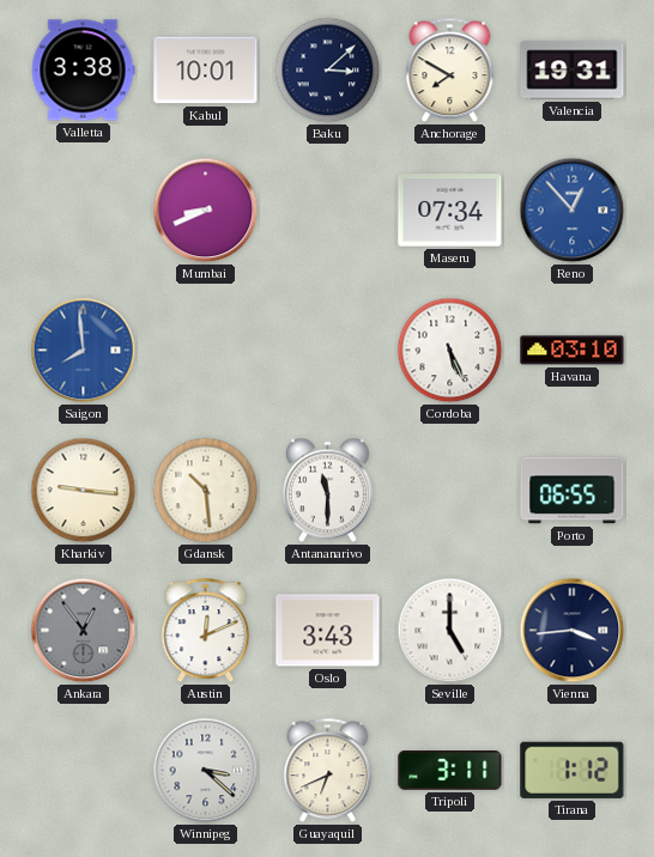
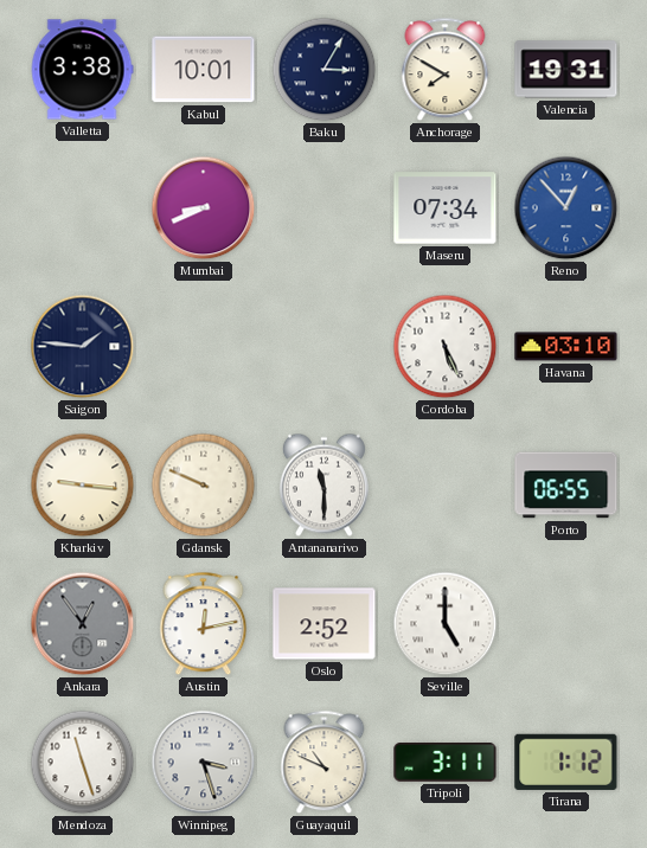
Baku: 3:08 -> 3:05
Saigon: 7:59 -> 1:46
Saigon dial: blue -> navy
Gdansk: 10:29 -> 9:49
Austin: 12:11 -> 12:13
Oslo: 3:43 -> 2:52
Vienna: 3:44 -> none
Mendoza: none -> 11:27
Winnipeg: 3:22 -> 3:27
Guayaquil: 6:41 -> 10:49
